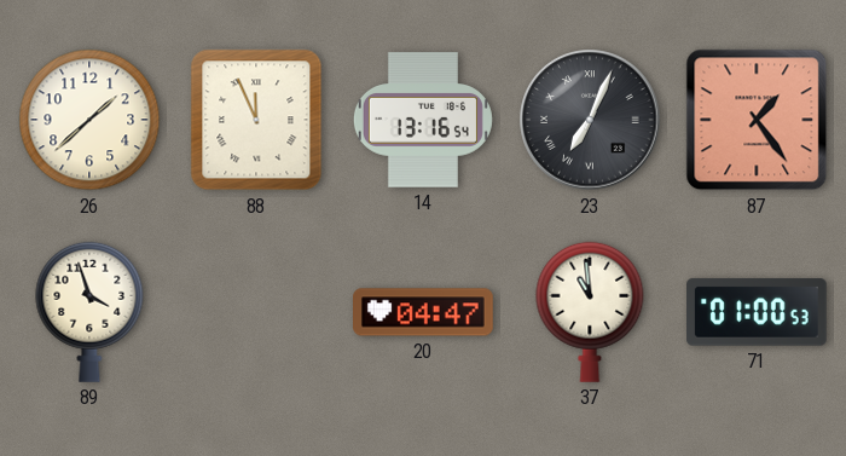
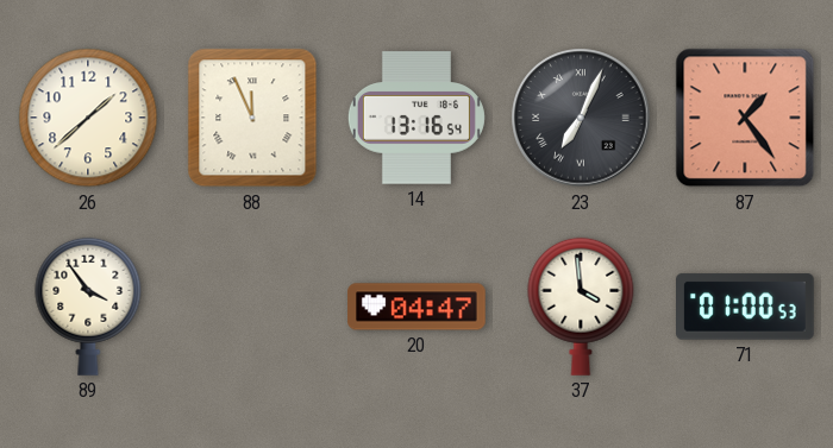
89: 3:57 -> 3:54
37: 10:59 -> 3:59
